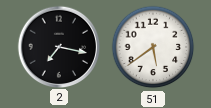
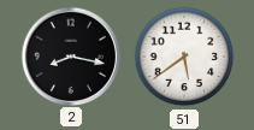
2: 7:17 -> 8:17
